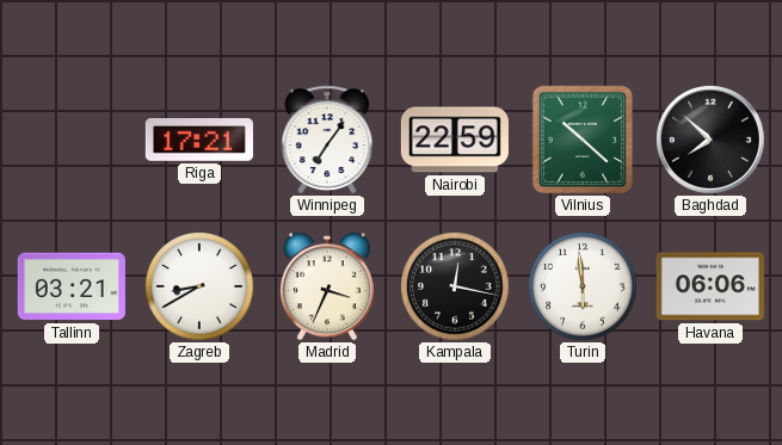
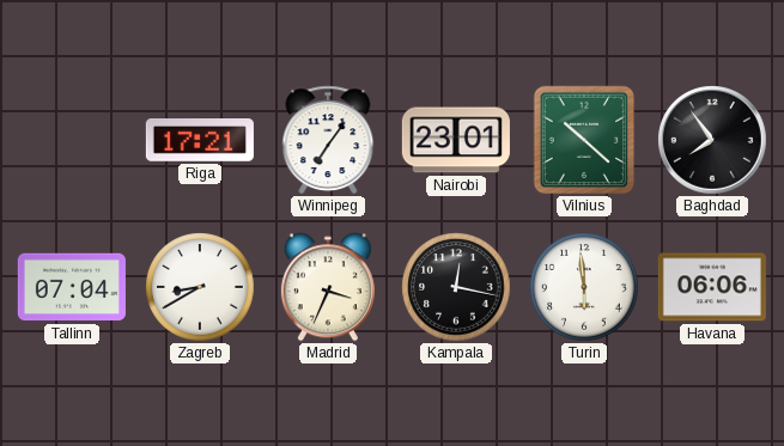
Nairobi: 22:59 -> 23:01
Baghdad: 7:52 -> 7:54
Tallinn: 03:21 -> 07:04
